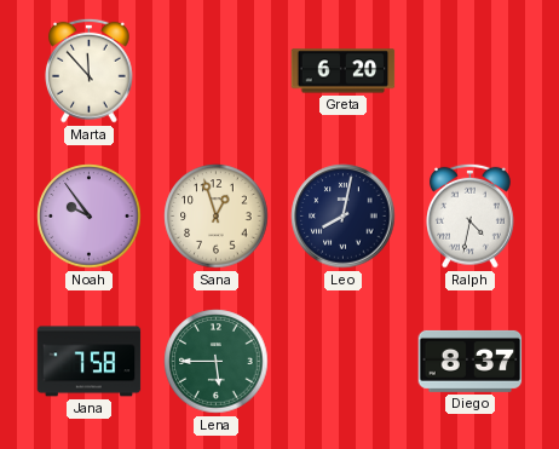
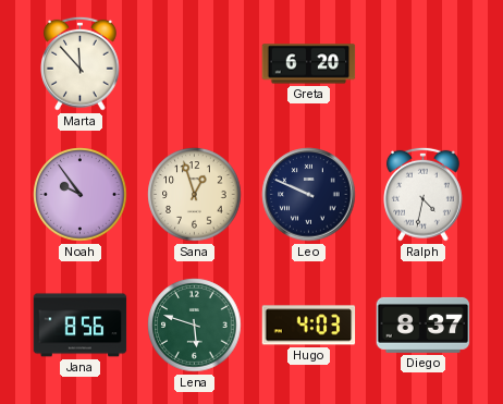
Leo: 8:02 -> 9:49
Jana: 7:58 -> 8:56
Lena: 5:45 -> 5:48
Hugo: none -> 4:03
